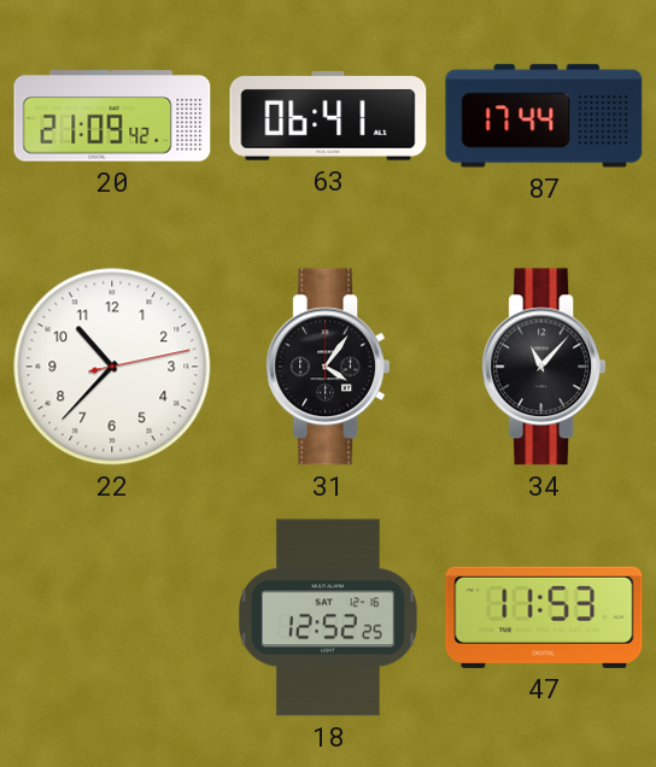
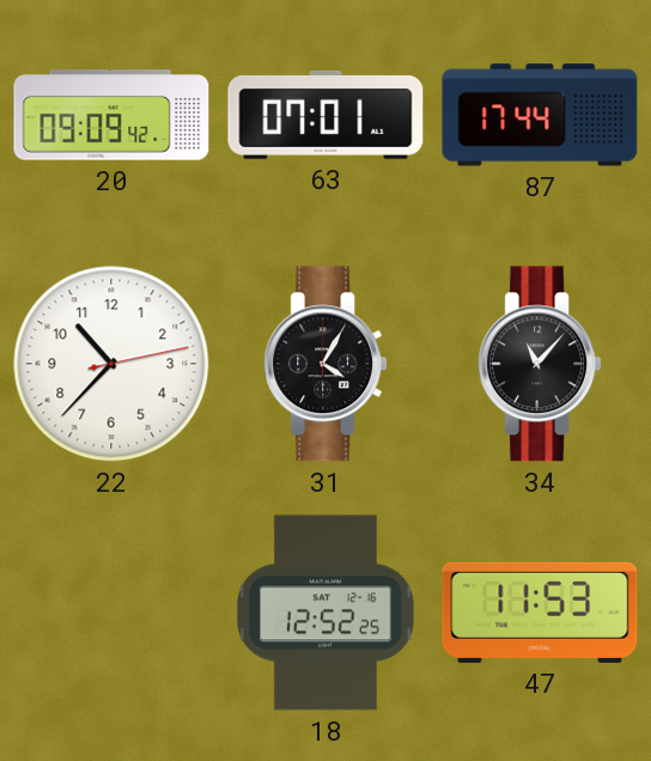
20: 21:09 -> 09:09
63: 06:41 -> 07:01
31: 4:06 -> 4:05
